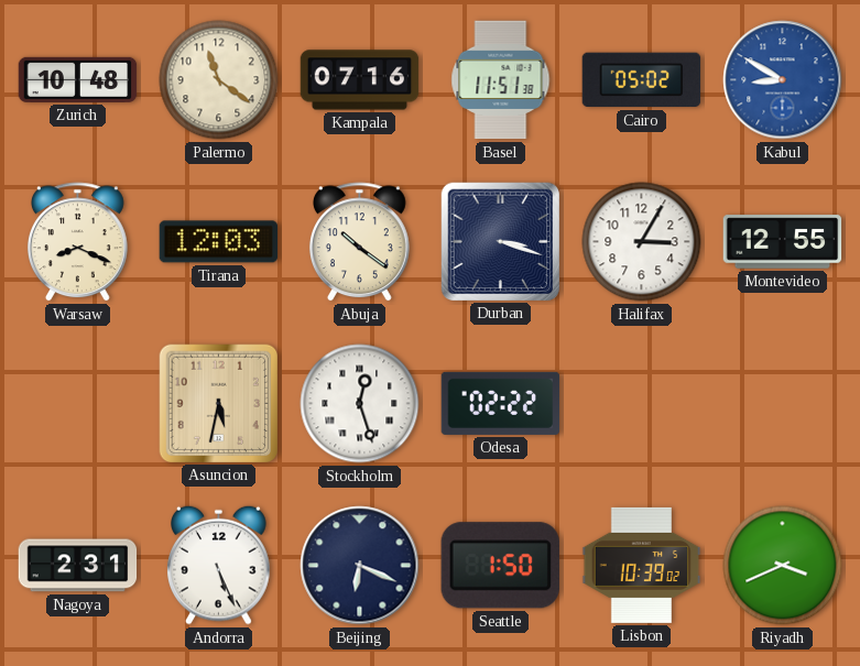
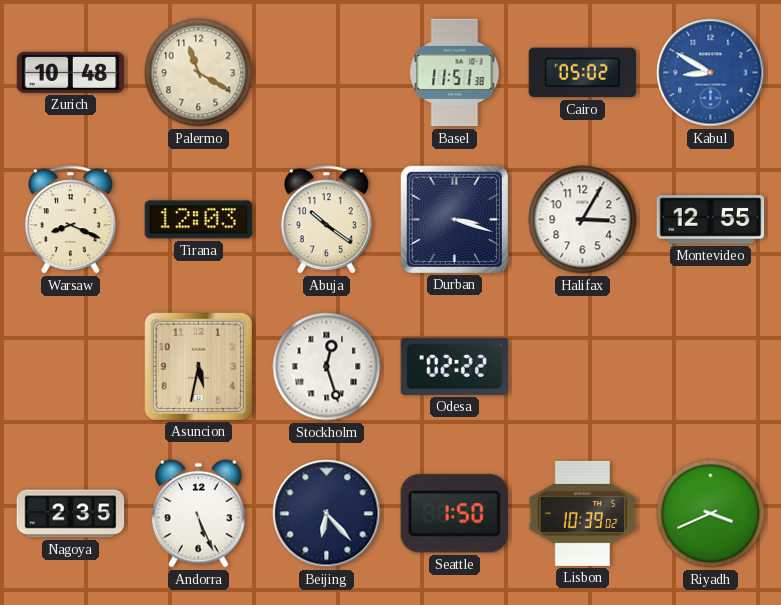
Palermo: 11:21 -> 11:20
Kampala: 07:16 -> none
Nagoya: 2:31 -> 2:35
Beijing: 6:19 -> 6:23
